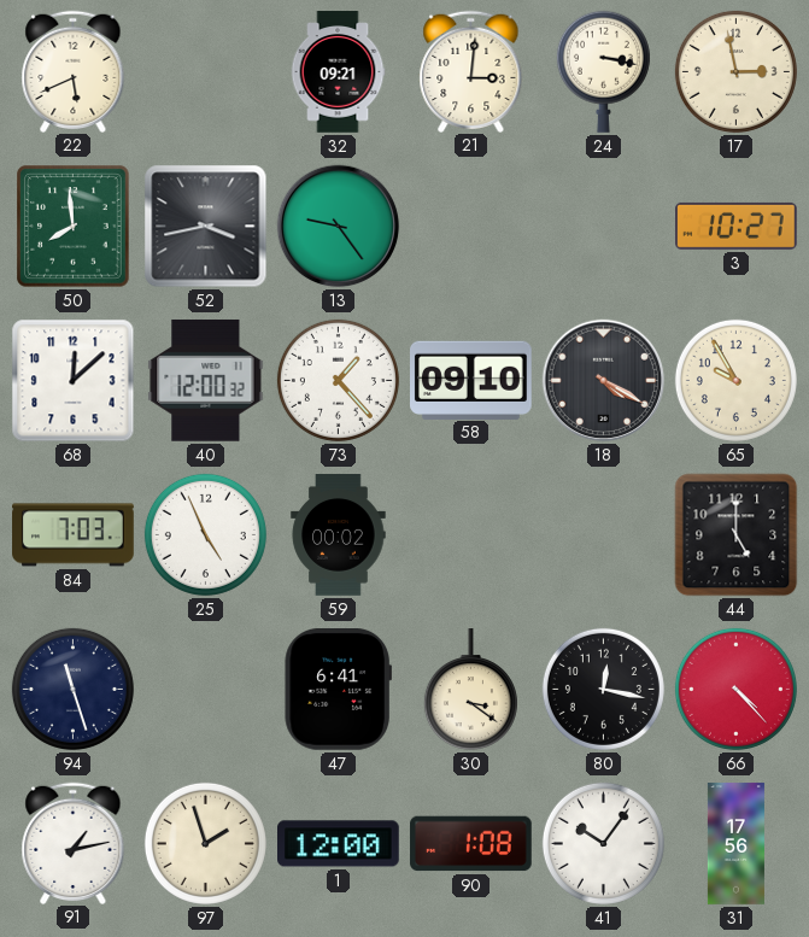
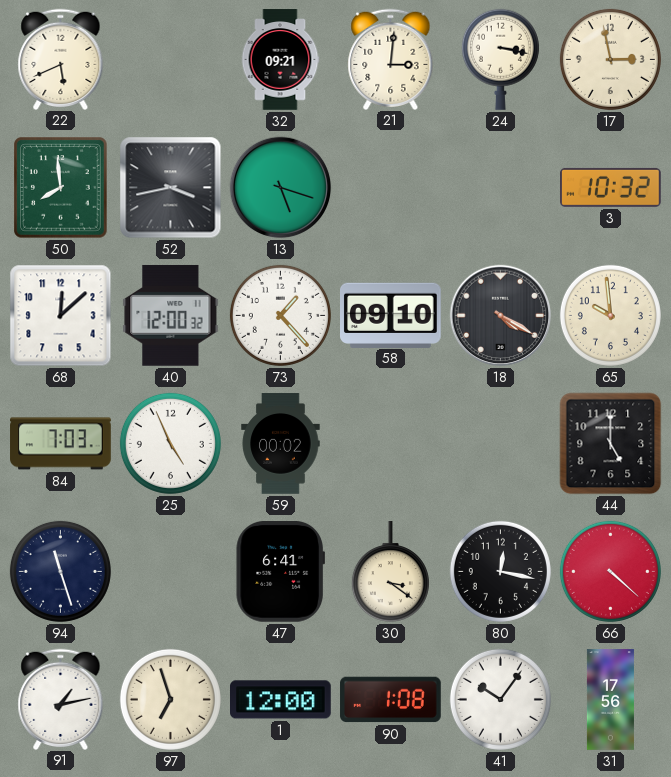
13: 9:24 -> 5:18
3: 10:27 -> 10:32
65: 9:55 -> 9:59
66: 4:23 -> 4:22
97: 1:57 -> 6:57
